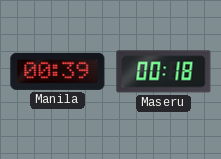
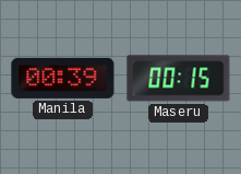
Maseru: 00:18 -> 00:15
